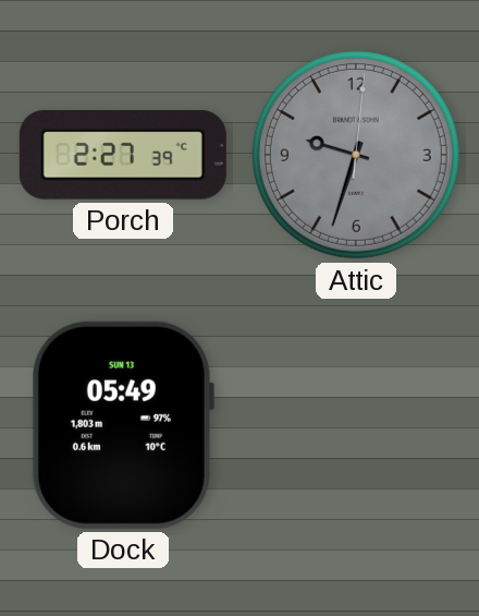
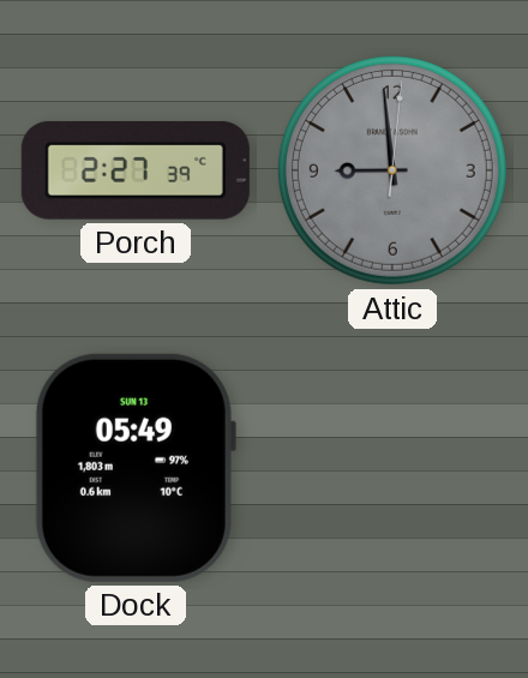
Attic: 9:33 -> 8:59
